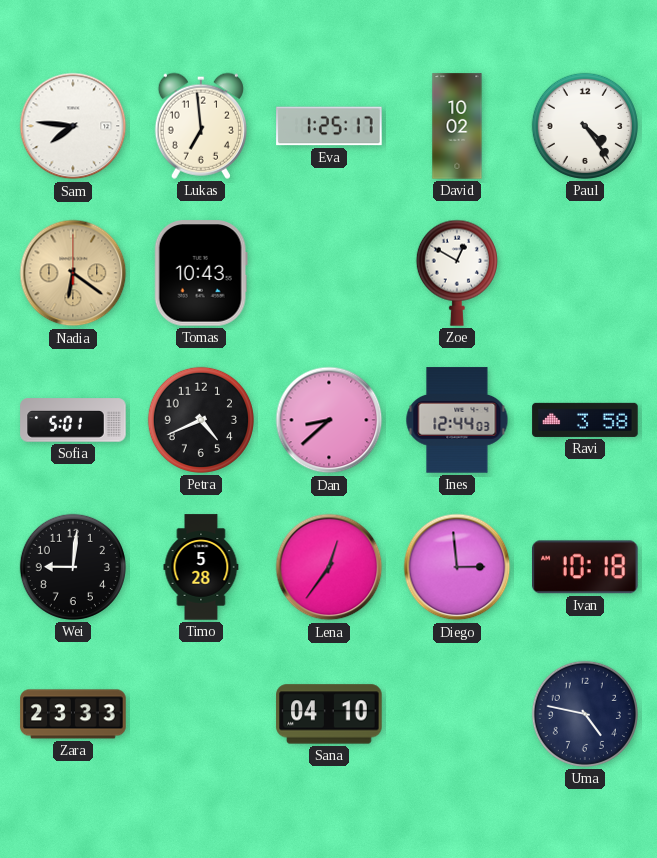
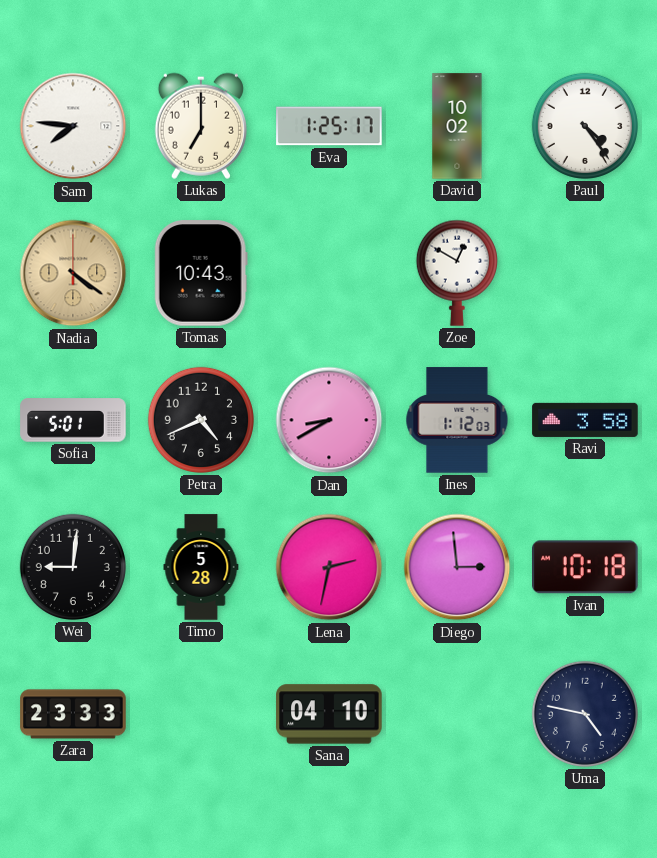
Lukas: 6:59 -> 7:00
Nadia: 6:21 -> 4:21
Dan: 8:38 -> 8:40
Ines: 12:44 -> 1:12
Lena: 12:36 -> 2:32
